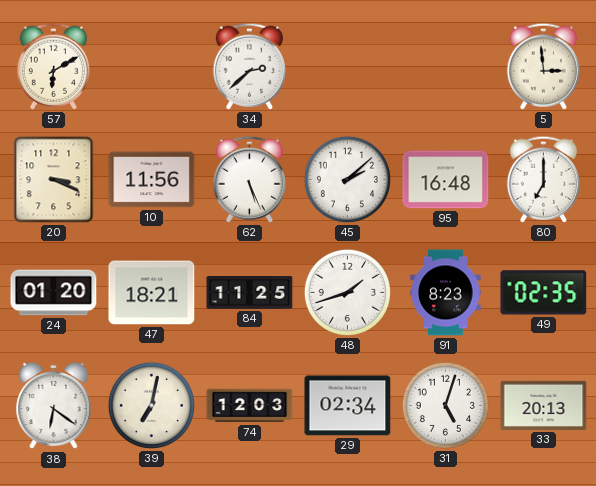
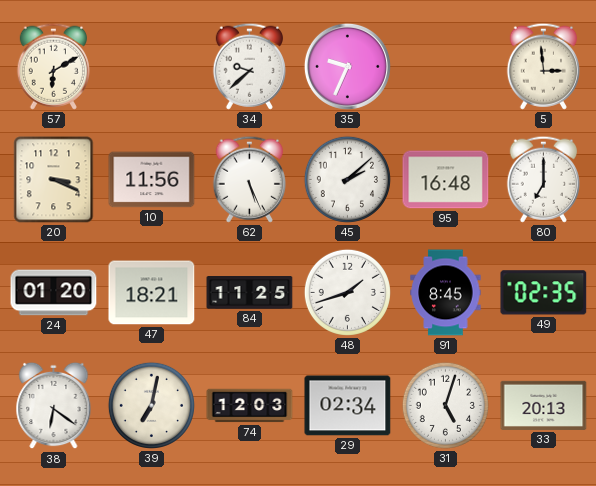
34: 2:38 -> 9:38
35: none -> 9:34
91: 8:23 -> 8:45
